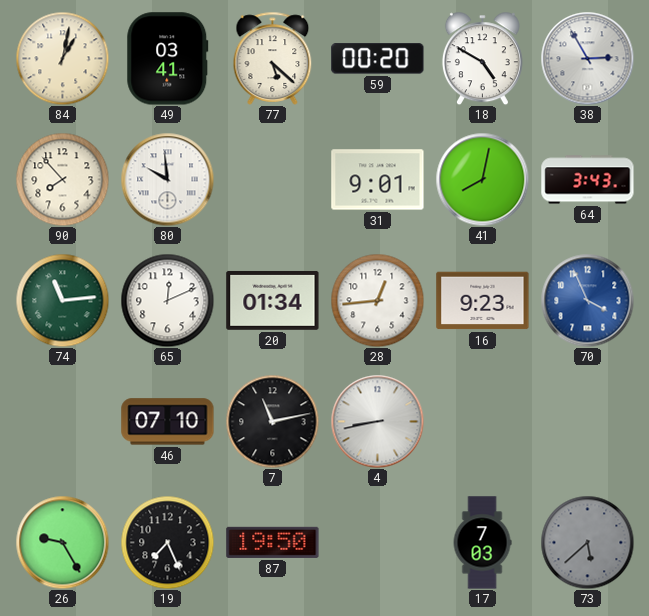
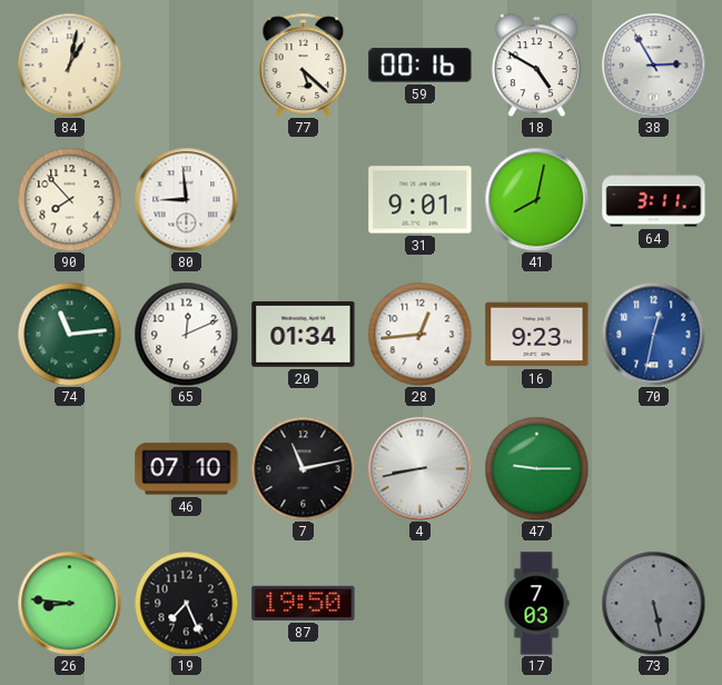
49: 03:41 -> none
59: 00:20 -> 00:16
80: 9:59 -> 8:59
64: 3:43 -> 3:11
70: 3:56 -> 12:32
47: none -> 9:15
26: 9:25 -> 8:46
73: 5:38 -> 5:28
